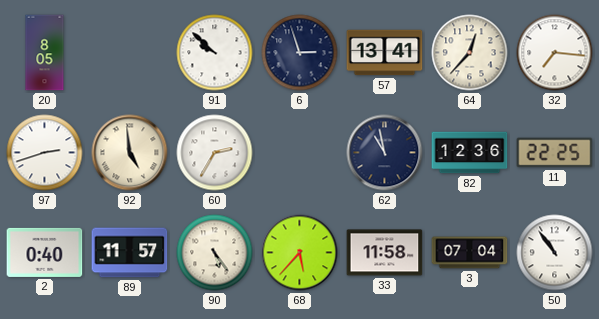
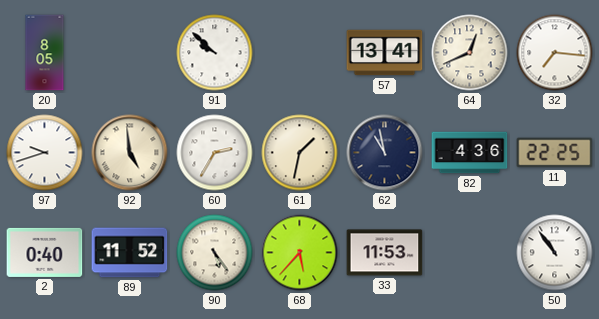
6: 2:57 -> none
64: 12:37 -> 12:41
97: 2:42 -> 9:42
61: none -> 1:32
82: 12:36 -> 4:36
89: 11:57 -> 11:52
33: 11:58 -> 11:53
3: 07:04 -> none
